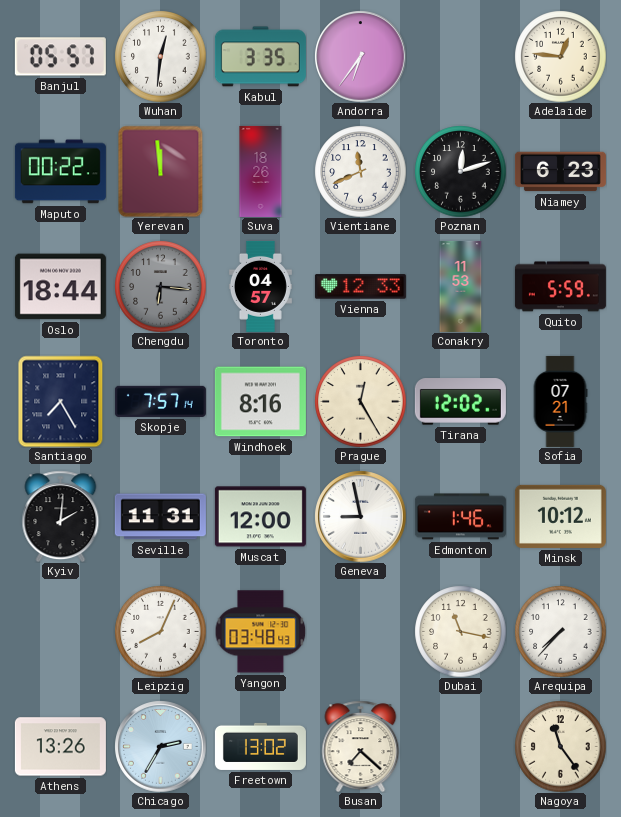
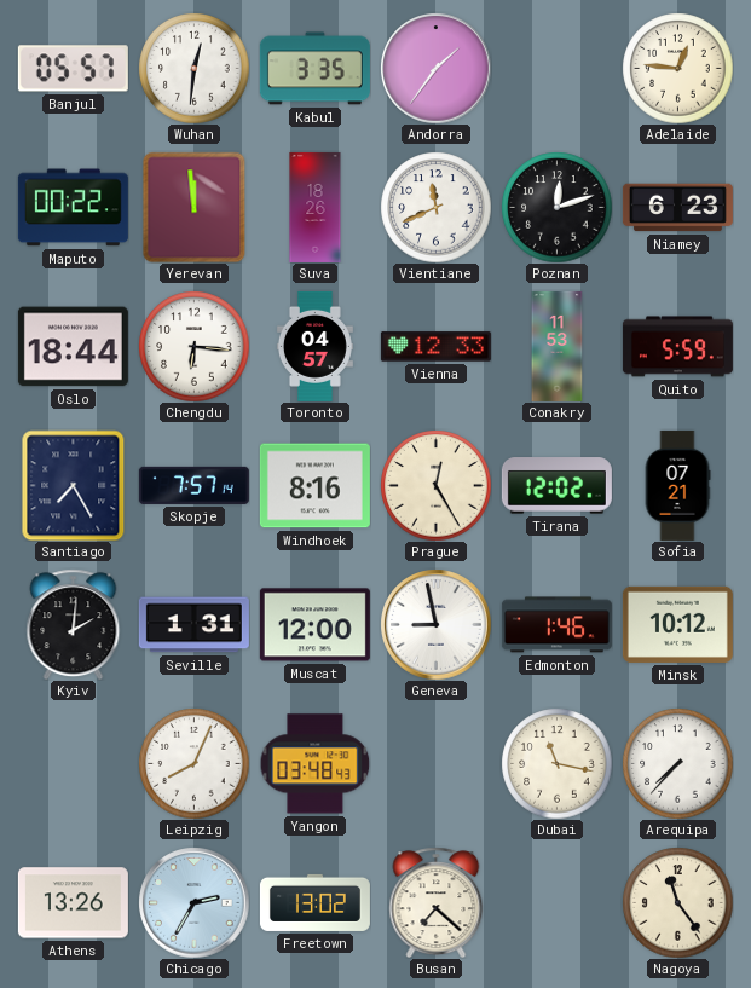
Andorra: 6:36 -> 1:36
Chengdu dial: grey -> white
Seville: 11:31 -> 1:31
